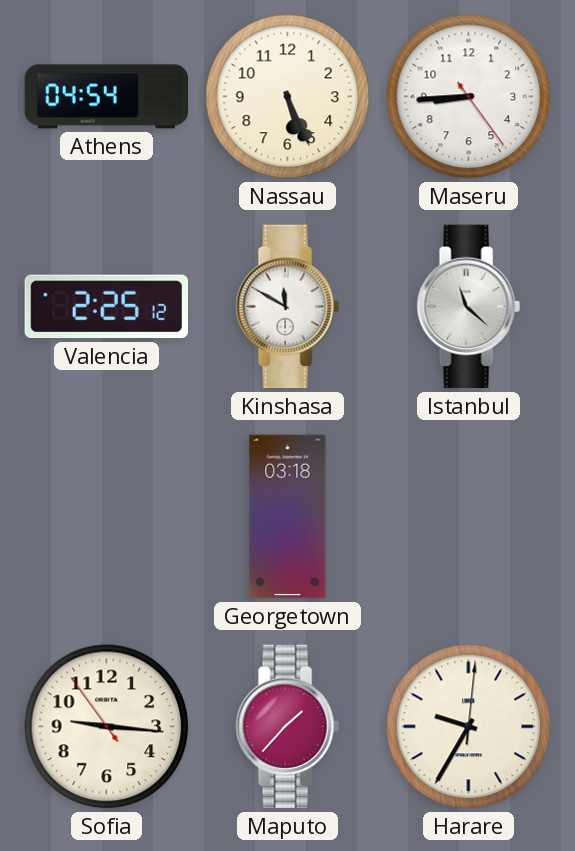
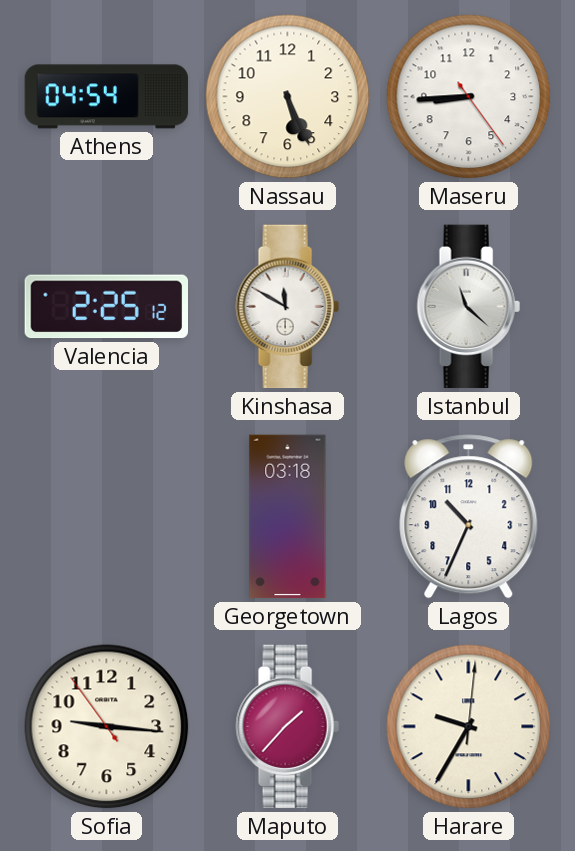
Lagos: none -> 10:34
